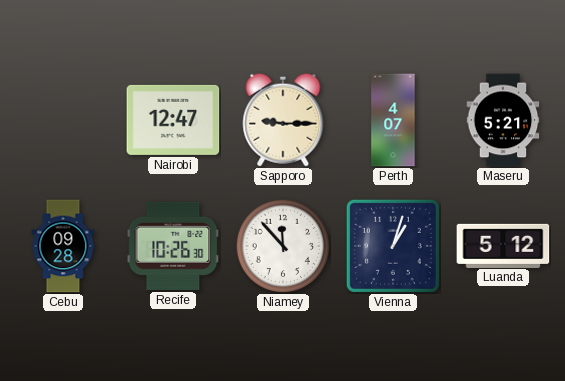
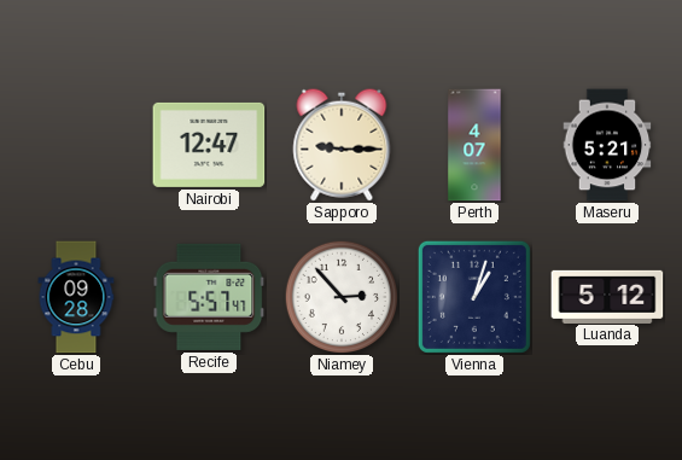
Recife: 10:26 -> 5:57
Niamey: 11:53 -> 2:53
